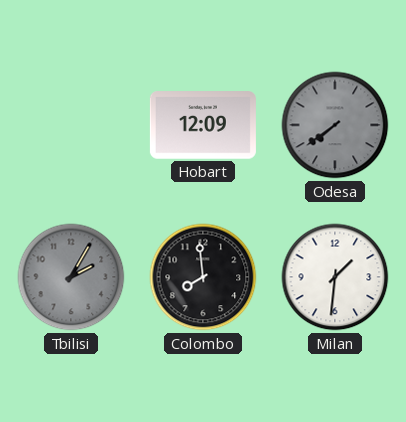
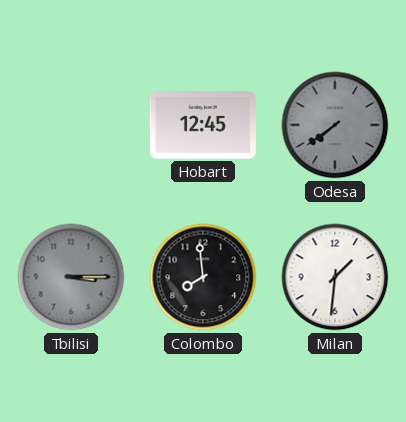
Hobart: 12:09 -> 12:45
Tbilisi: 2:05 -> 3:15
